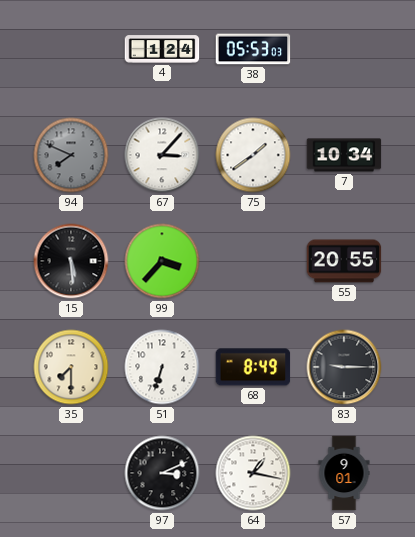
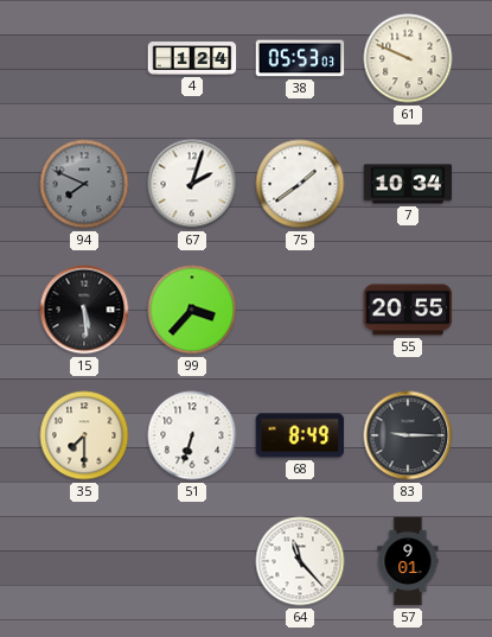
61: none -> 9:49
67: 3:07 -> 2:03
97: 3:11 -> none
64: 1:17 -> 11:23
